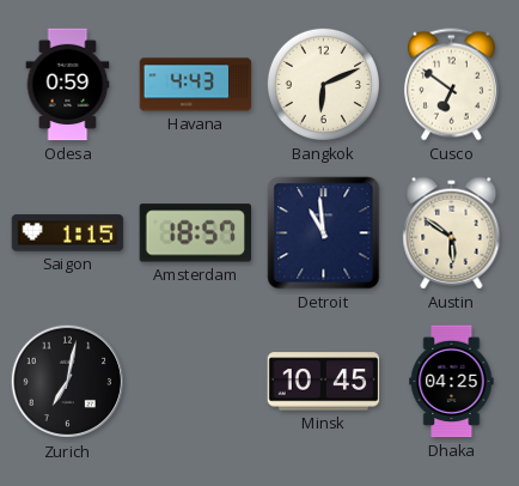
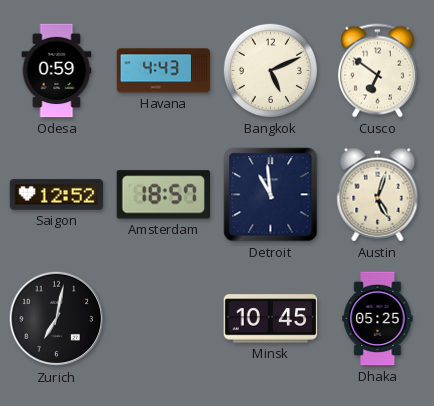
Bangkok: 6:11 -> 5:11
Saigon: 1:15 -> 12:52
Austin: 5:51 -> 5:03
Dhaka: 04:25 -> 05:25
